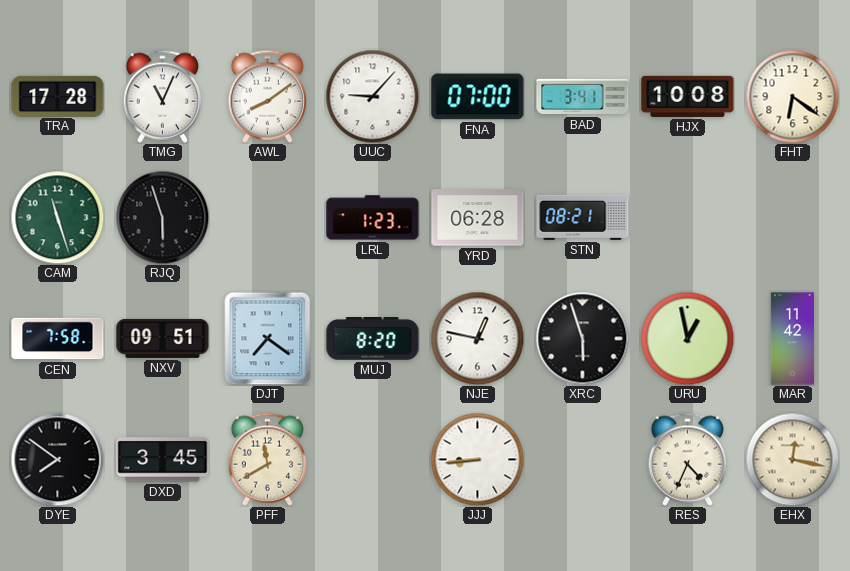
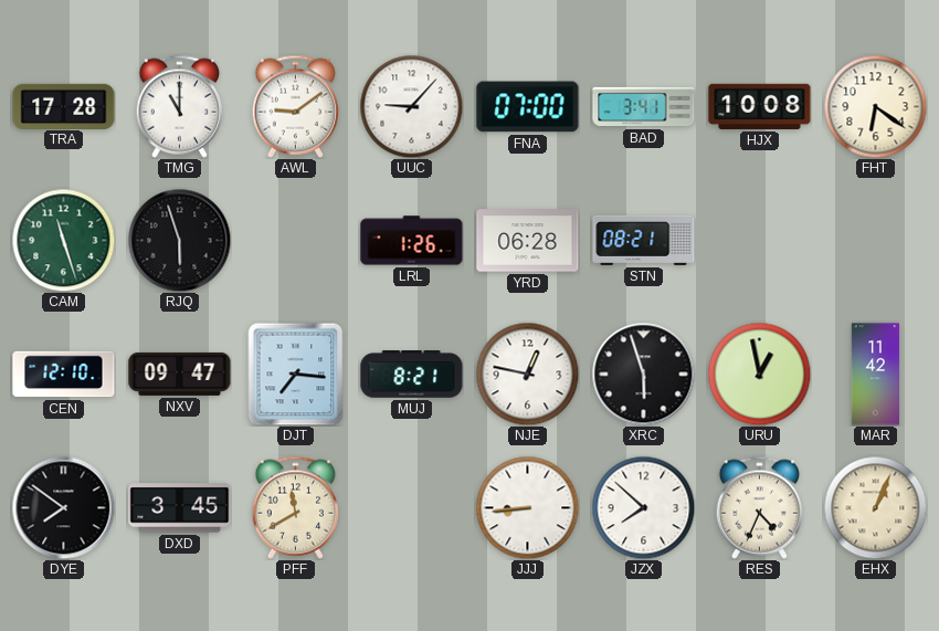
TMG: 11:04 -> 11:00
AWL: 8:09 -> 9:09
LRL: 1:23 -> 1:26
CEN: 7:58 -> 12:10
NXV: 09:51 -> 09:47
DJT: 7:21 -> 7:16
MUJ: 8:20 -> 8:21
JZX: none -> 7:52
EHX: 12:17 -> 1:04
